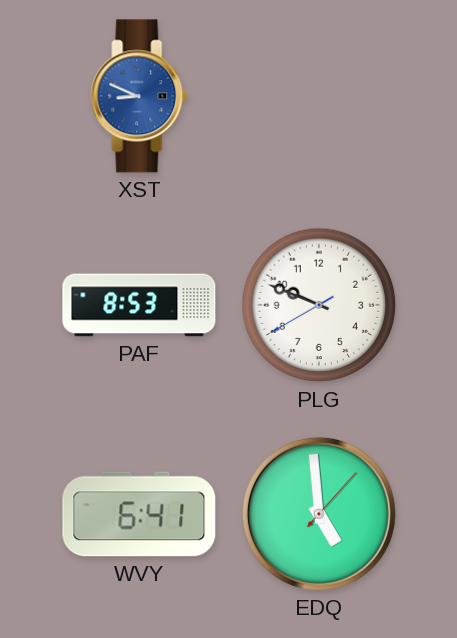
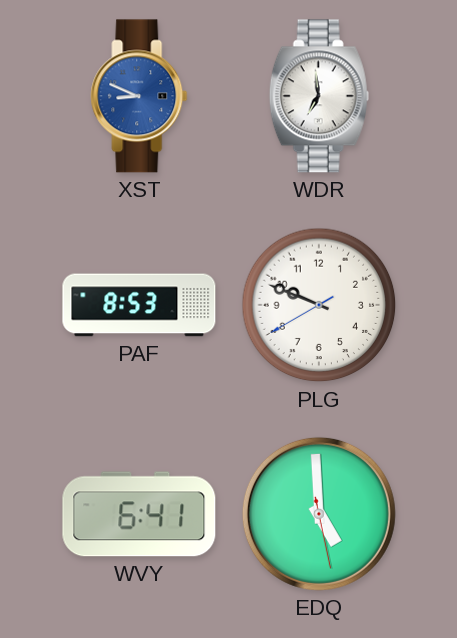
WDR: none -> 6:59
EDQ: 4:59:07 -> 4:59:28
